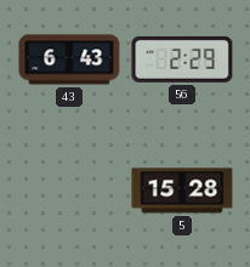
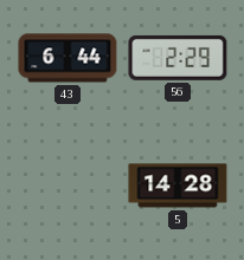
43: 6:43 -> 6:44
5: 15:28 -> 14:28
